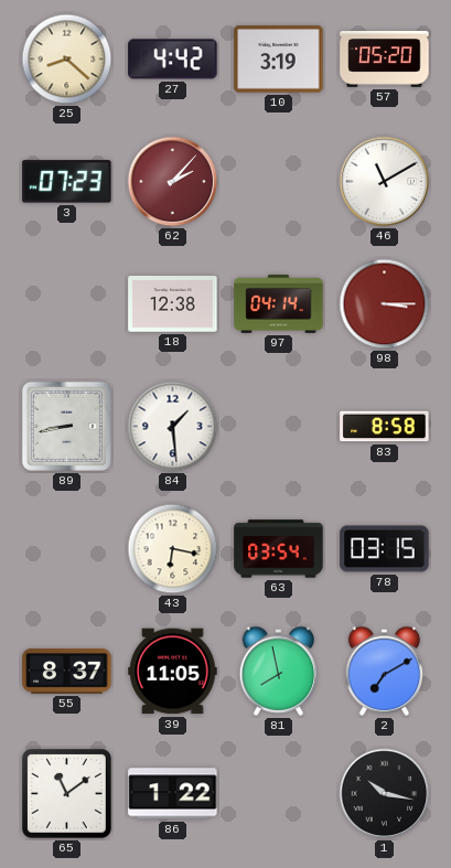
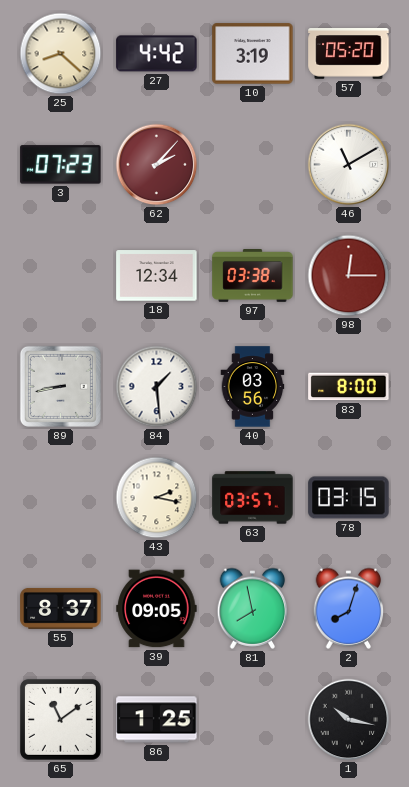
18: 12:38 -> 12:34
97: 04:14 -> 03:38
98: 3:15 -> 12:15
40: none -> 03:56
83: 8:58 -> 8:00
43: 6:17 -> 2:17
63: 03:54 -> 03:57
39: 11:05 -> 09:05
2: 7:10 -> 8:03
86: 1:22 -> 1:25
